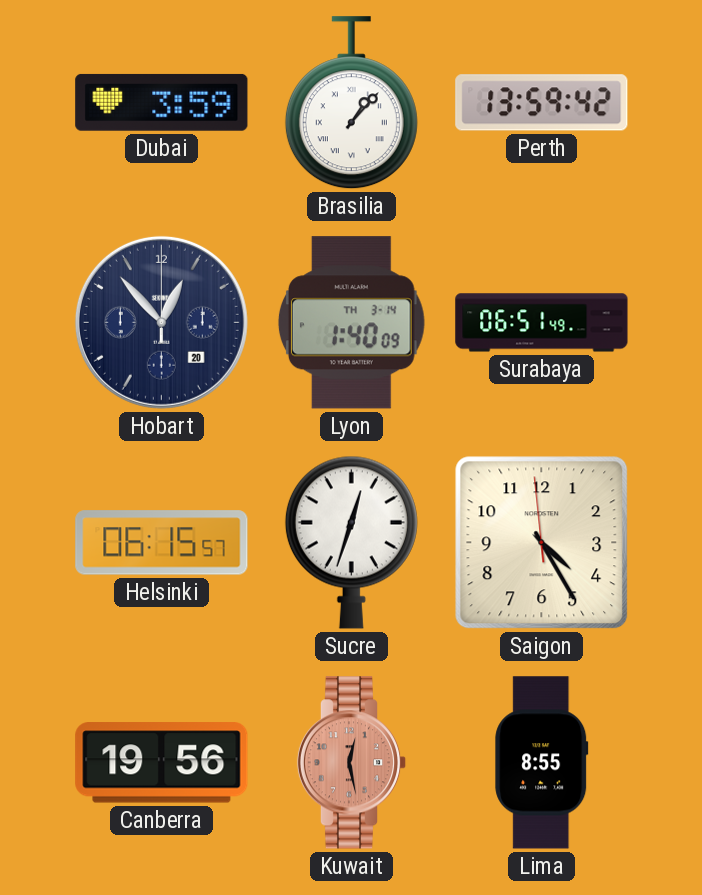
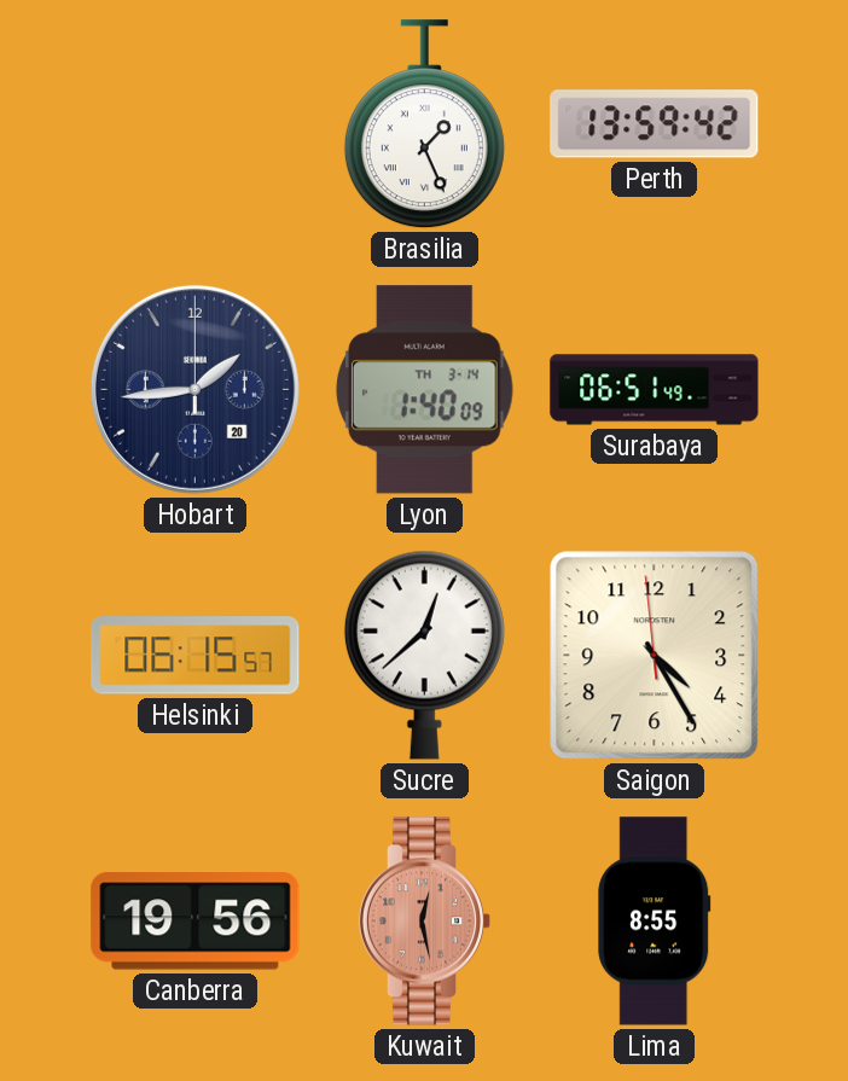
Dubai: 3:59 -> none
Brasilia: 1:07 -> 1:26
Hobart: 12:53 -> 1:44
Sucre: 12:33 -> 12:38
